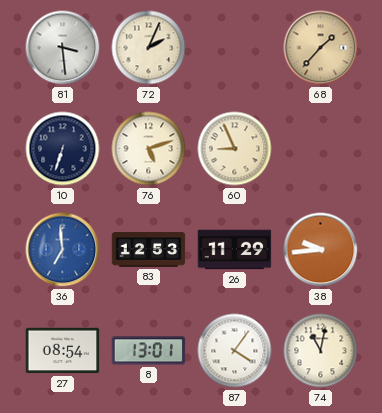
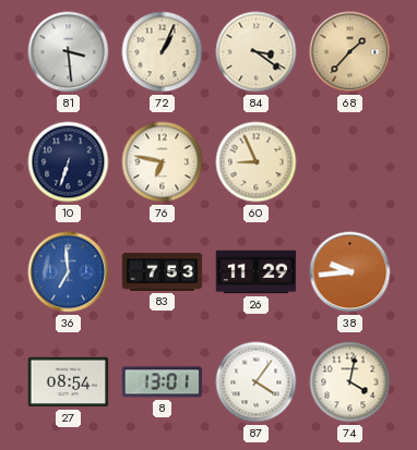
72: 2:04 -> 1:04
84: none -> 3:21
76: 5:12 -> 6:47
83: 12:53 -> 7:53
74: 11:02 -> 4:02
